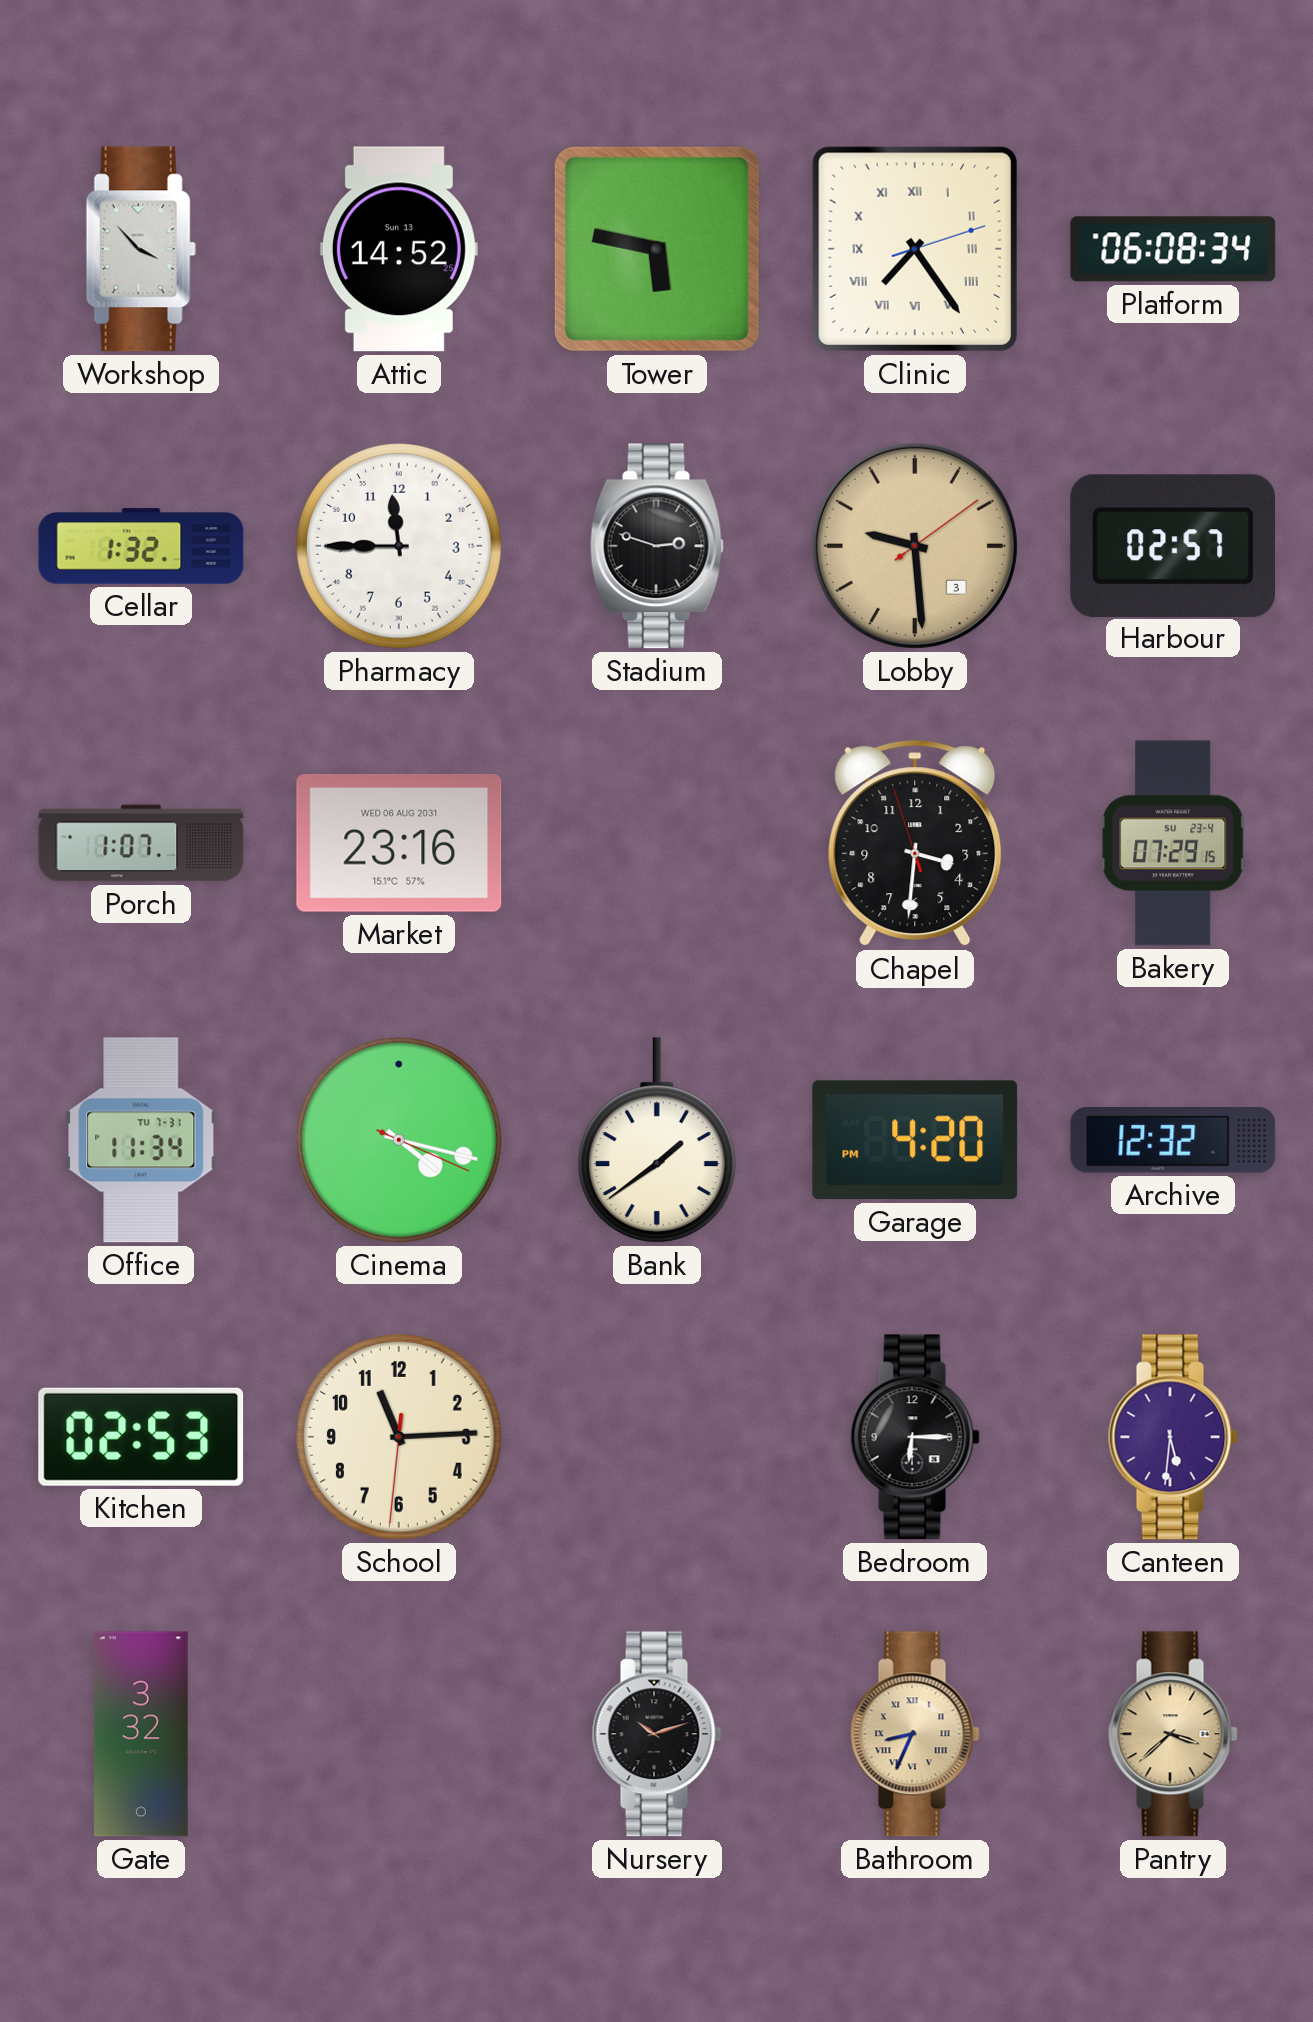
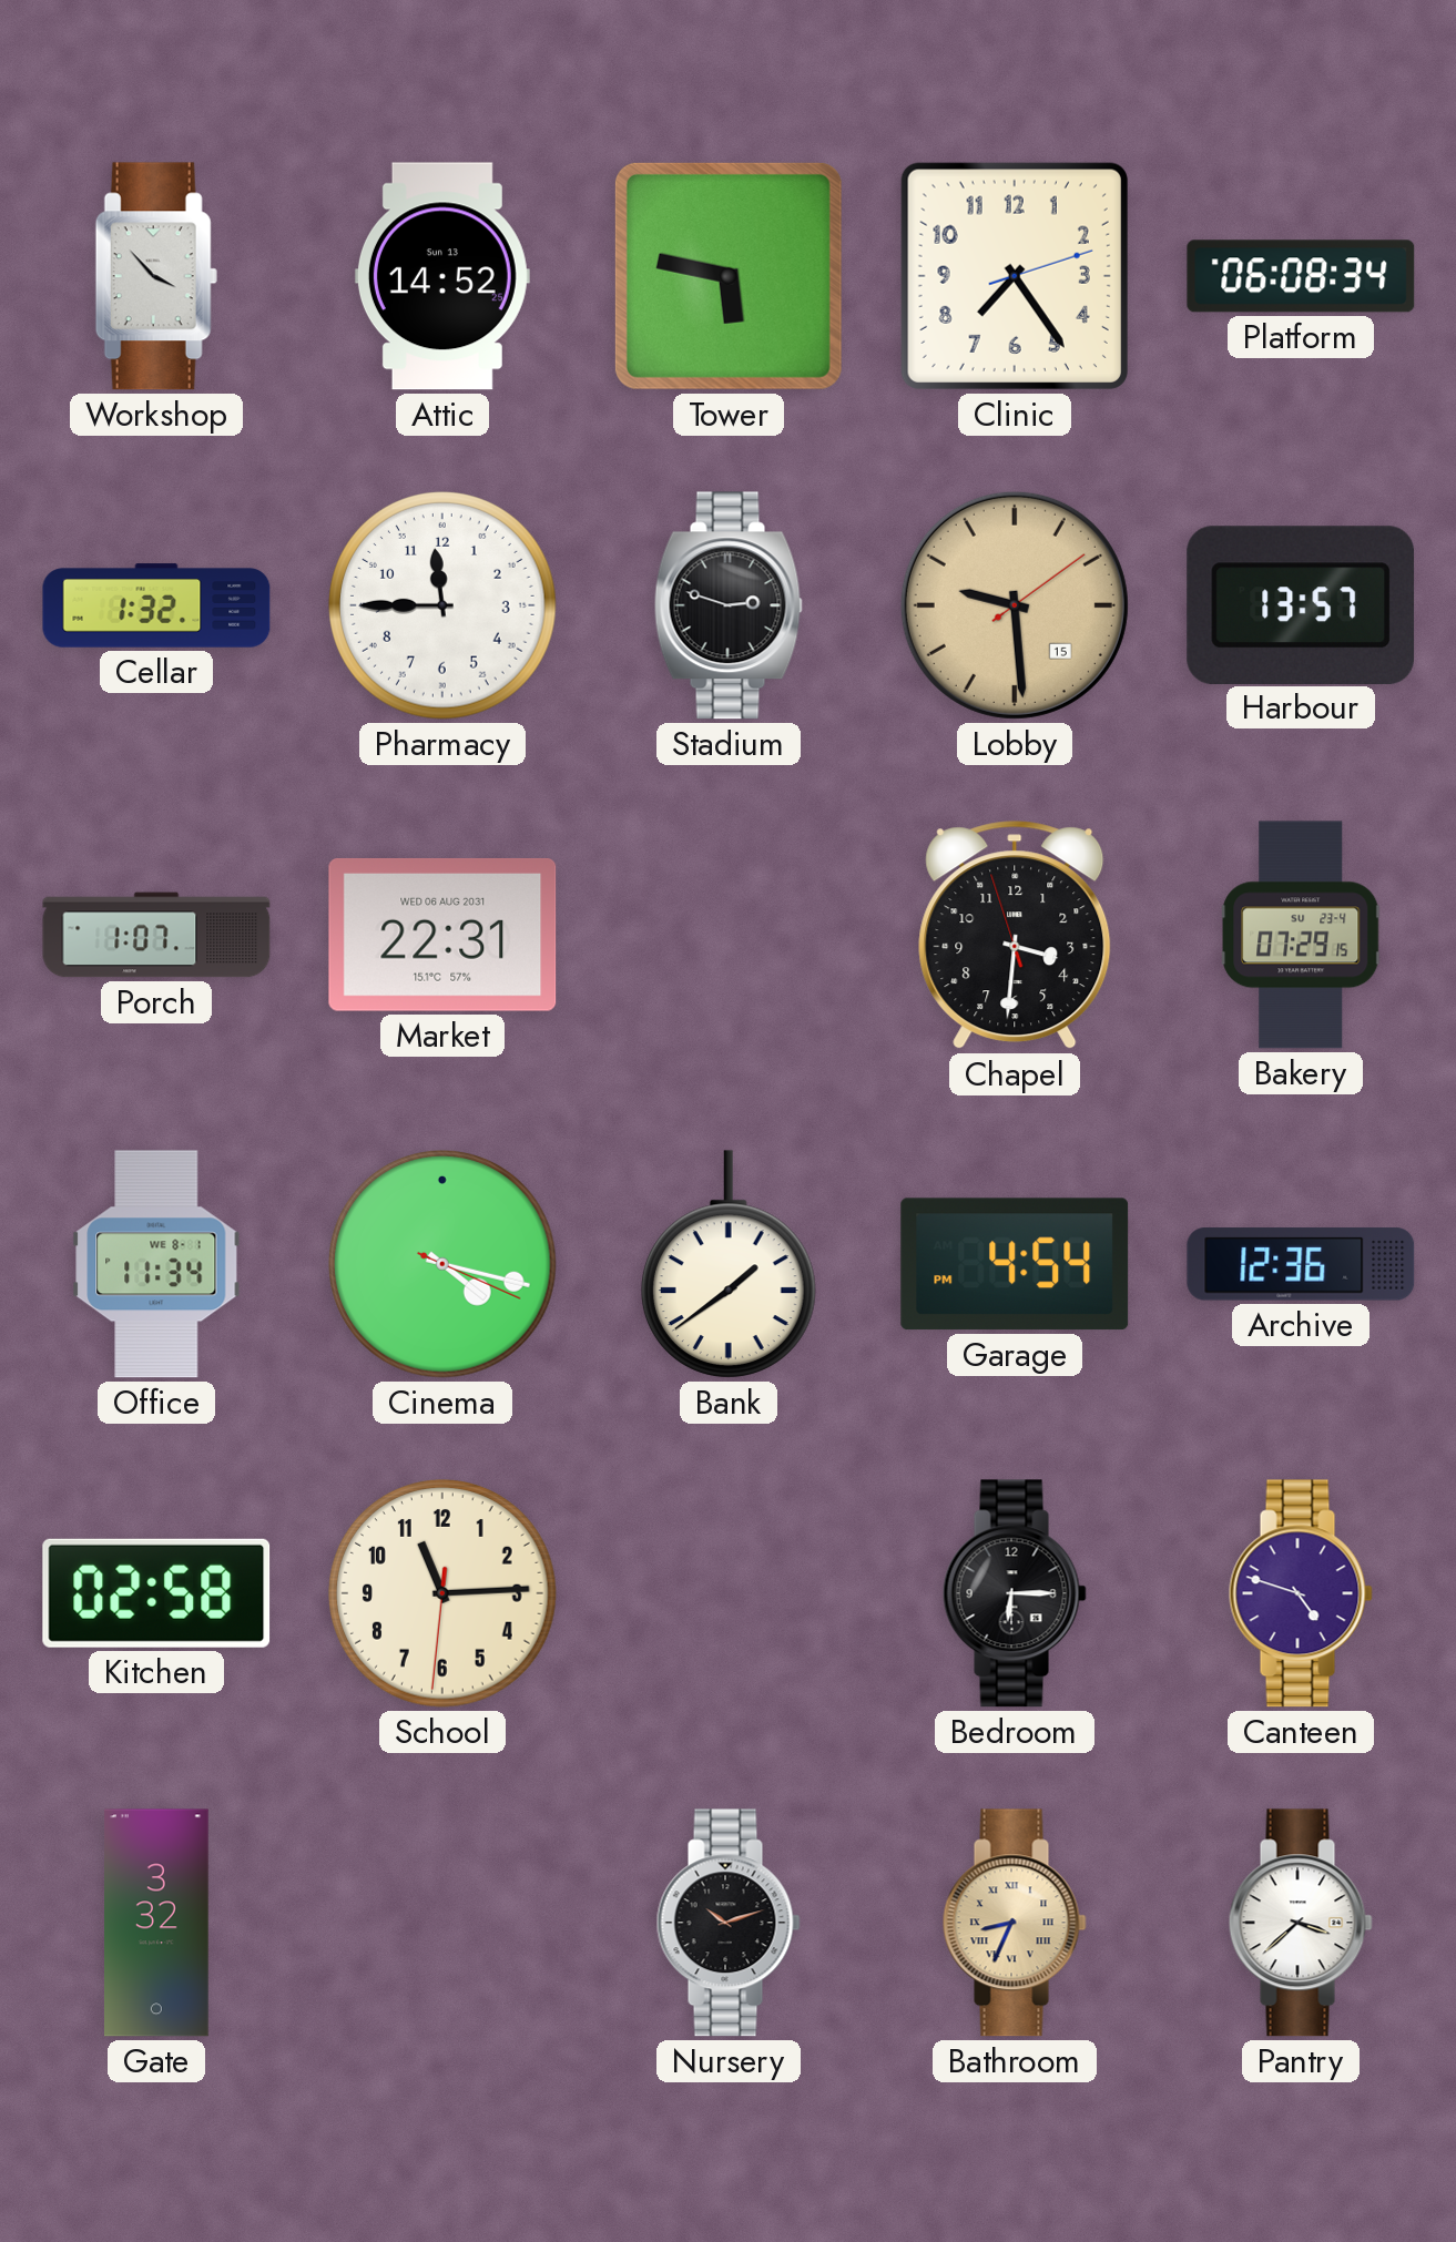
Clinic numerals: Roman -> Arabic
Lobby date: 3 -> 15
Harbour: 02:57 -> 13:57
Market: 23:16 -> 22:31
Office date: TU 7-31 -> WE 8-1
Garage: 4:20 -> 4:54
Archive: 12:32 -> 12:36
Kitchen: 02:53 -> 02:58
Canteen: 5:31 -> 4:48
Pantry dial: champagne -> white
